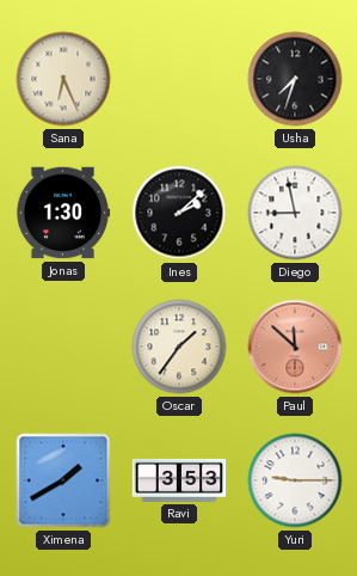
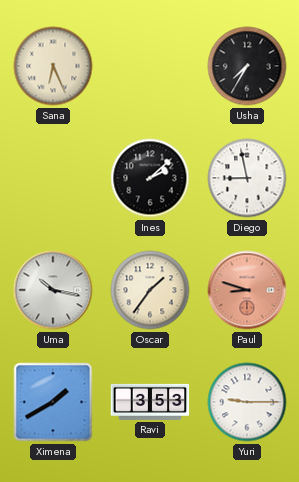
Usha: 7:33 -> 7:35
Jonas: 1:30 -> none
Uma: none -> 10:17
Paul: 11:52 -> 8:48
